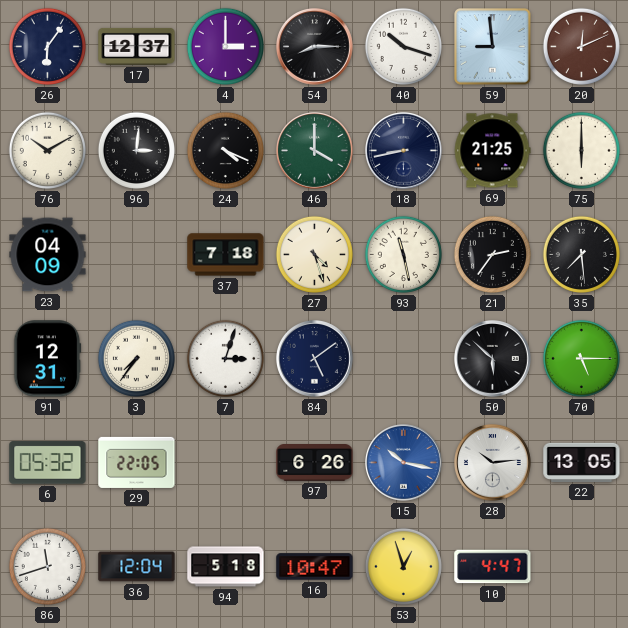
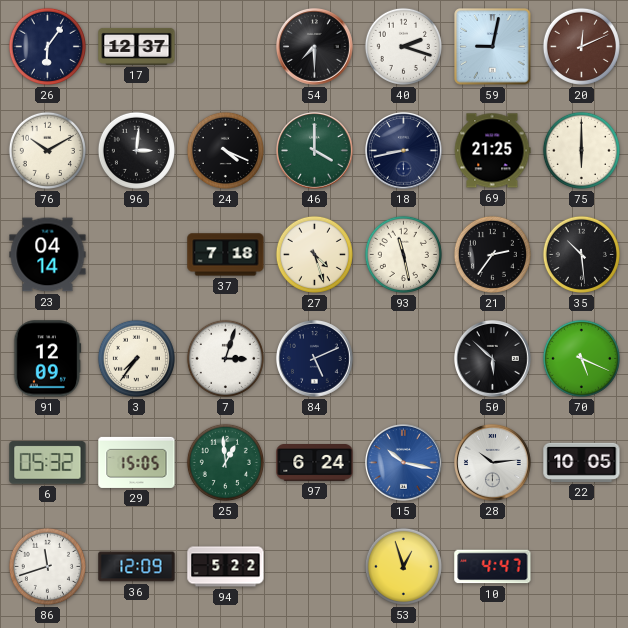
4: 3:00 -> none
54: 8:15 -> 7:30
40: 10:18 -> 2:18
59: 8:59 -> 9:02
23: 04:09 -> 04:14
35: 7:29 -> 10:29
91: 12:31 -> 12:09
84: 5:09 -> 5:11
70: 5:15 -> 5:19
29: 22:05 -> 15:05
25: none -> 12:59
97: 6:26 -> 6:24
22: 13:05 -> 10:05
36: 12:04 -> 12:09
94: 5:18 -> 5:22
16: 10:47 -> none
